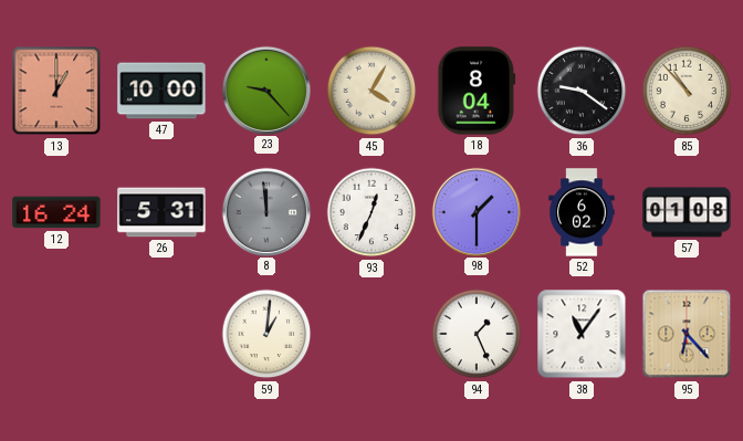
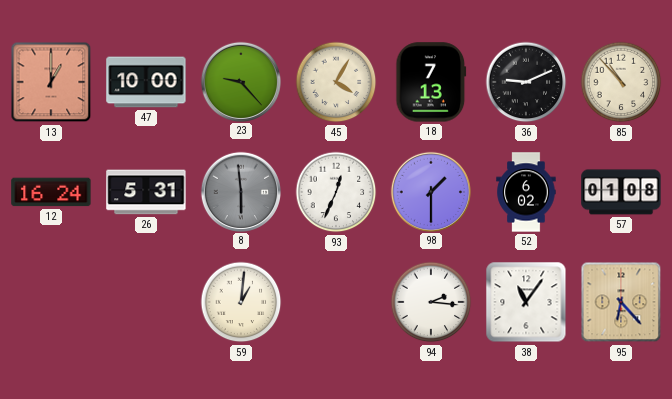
18: 8:04 -> 7:13
36: 9:21 -> 9:11
8: 11:59 -> 5:59
94: 1:26 -> 2:16
